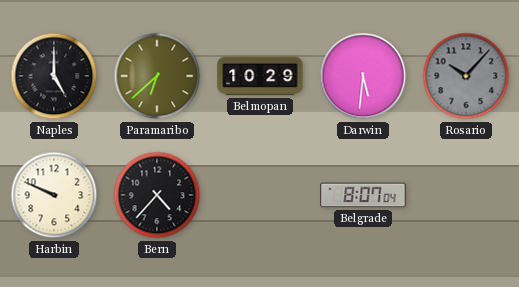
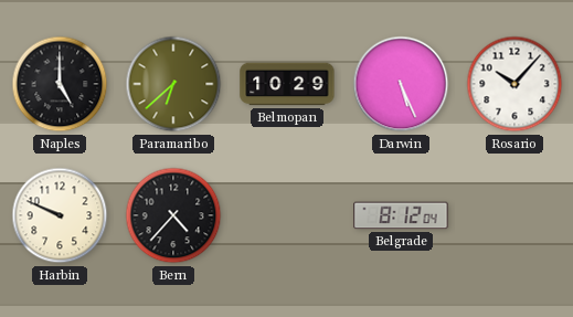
Darwin: 5:31 -> 5:26
Rosario dial: grey -> white
Belgrade: 8:07 -> 8:12
